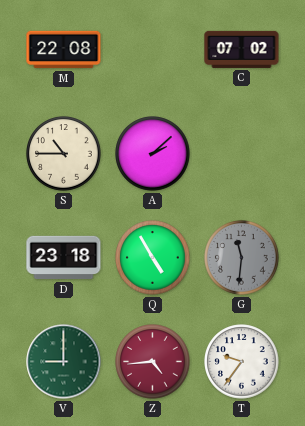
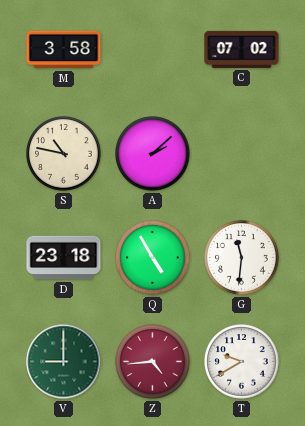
M: 22:08 -> 3:58
S: 10:45 -> 10:47
G dial: grey -> white
T: 9:36 -> 9:40
